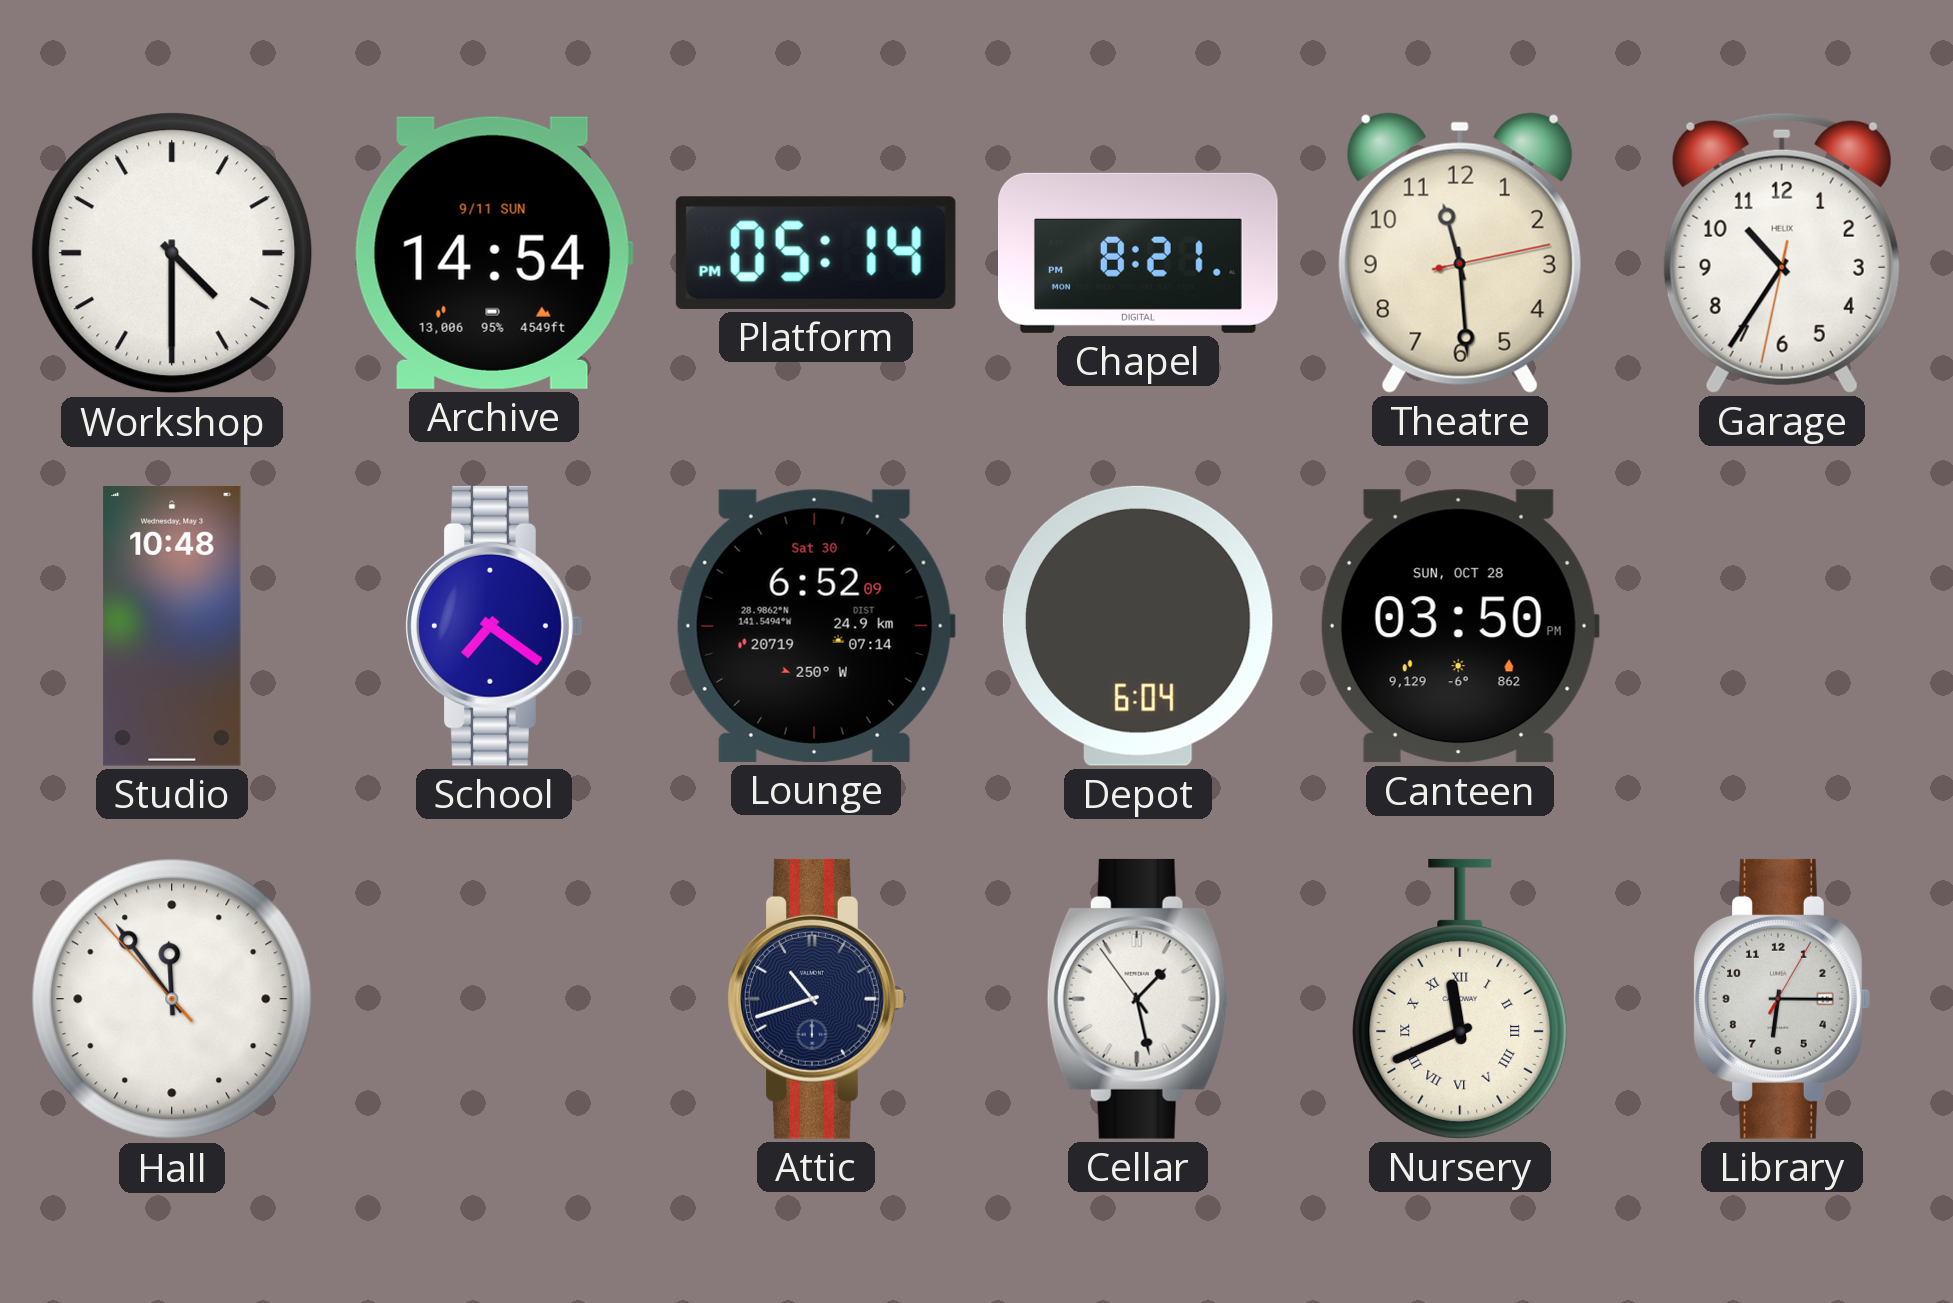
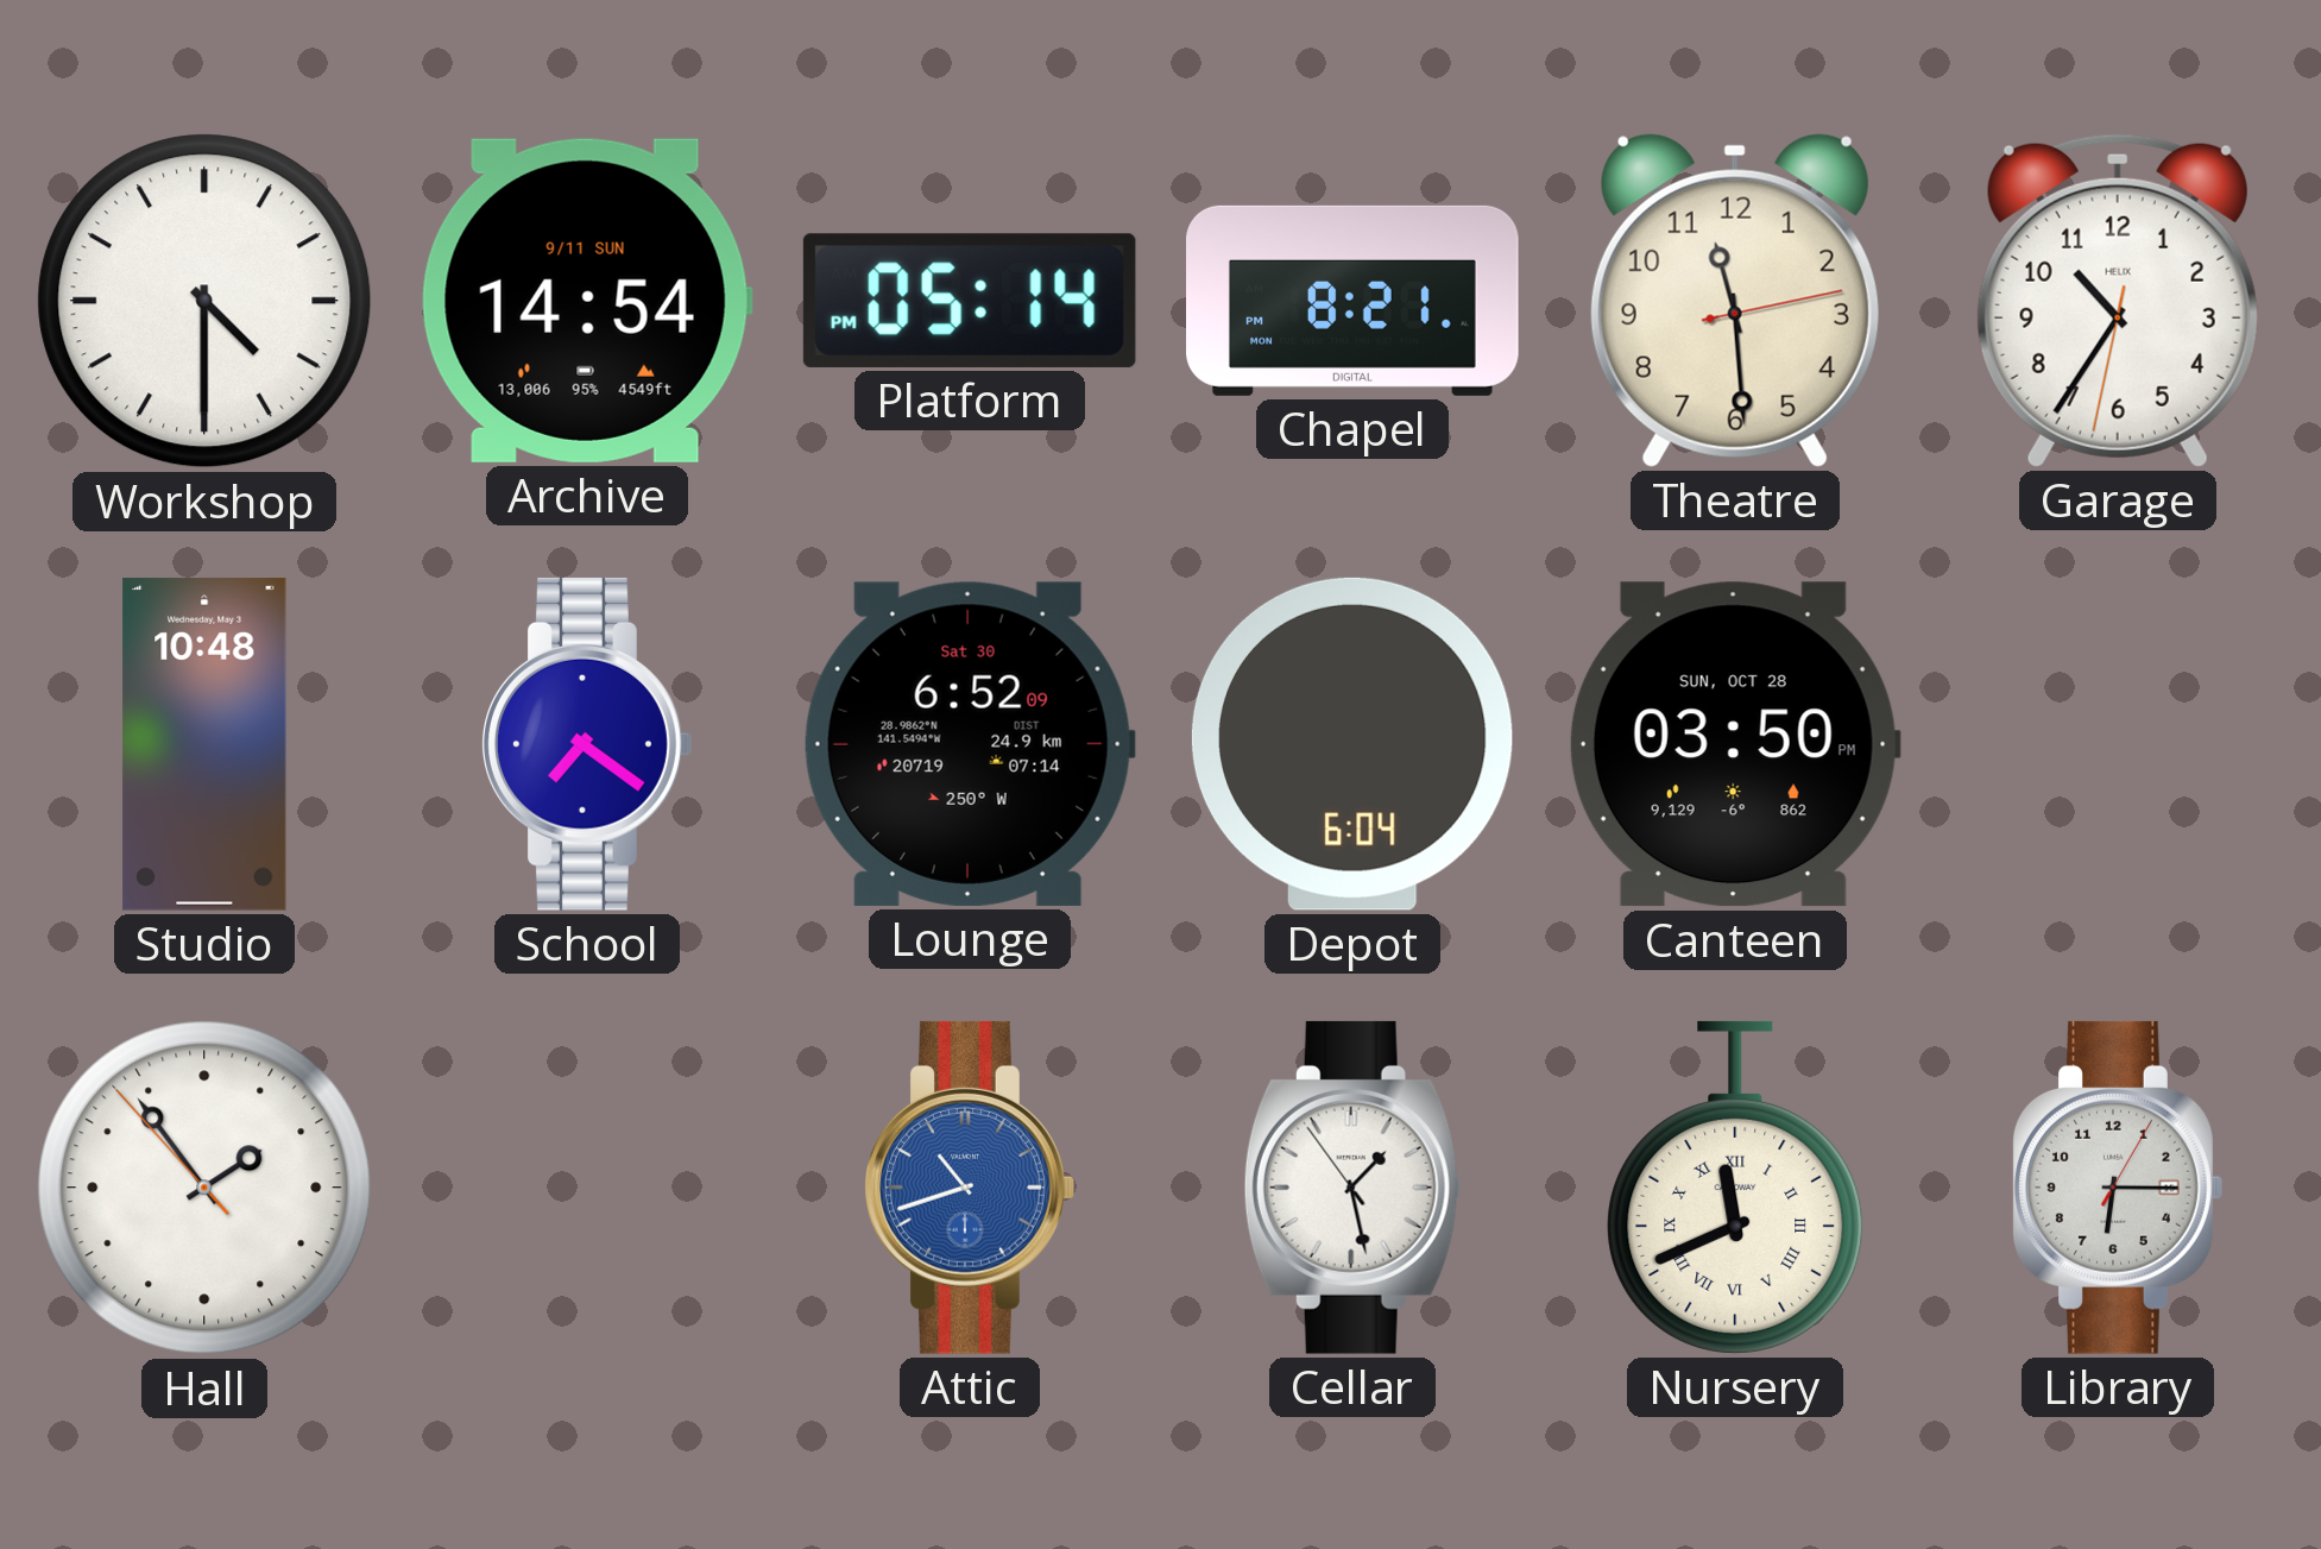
Hall: 11:53 -> 1:53
Attic dial: navy -> blue
